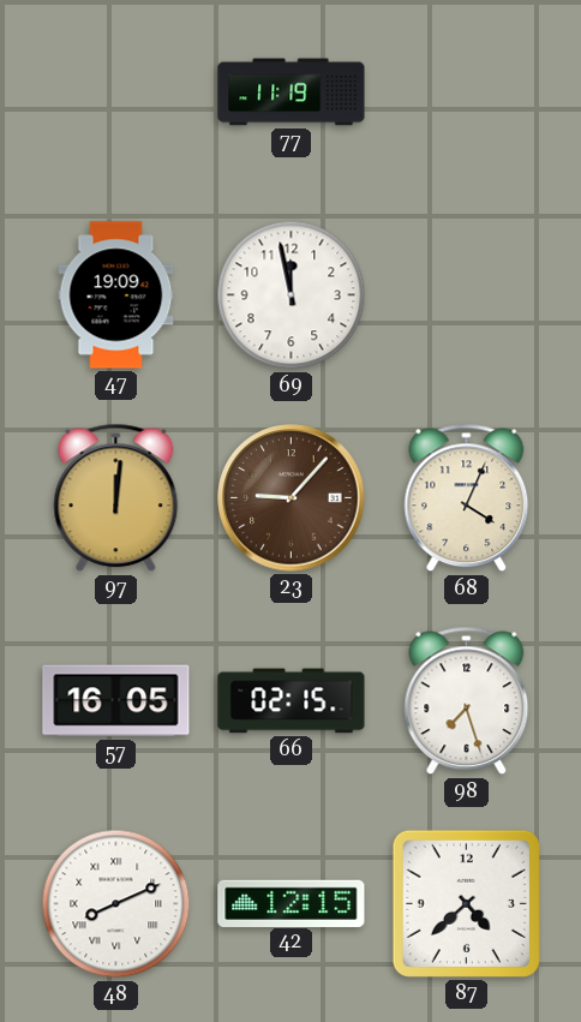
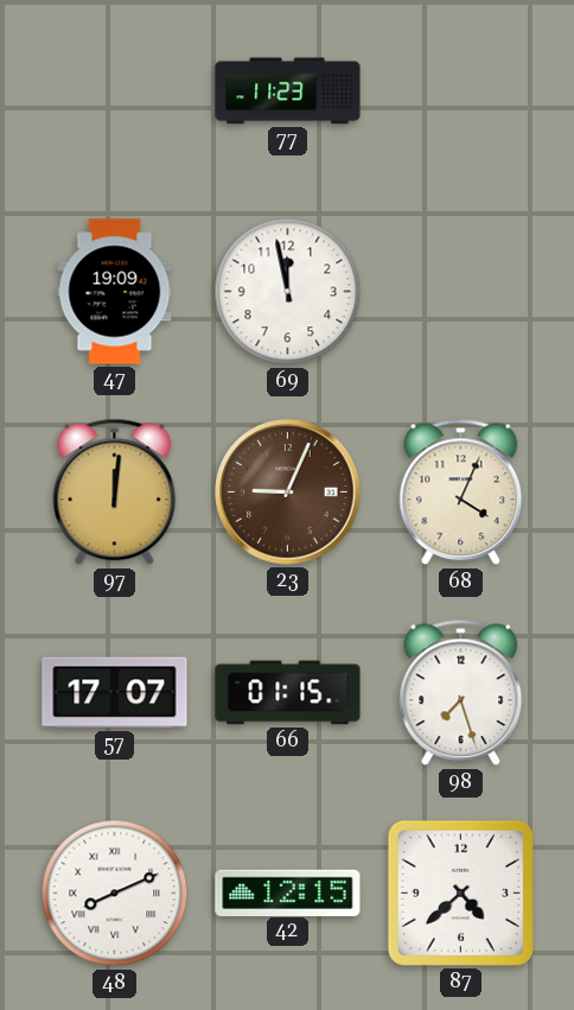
77: 11:19 -> 11:23
23: 9:07 -> 9:04
57: 16:05 -> 17:07
66: 02:15 -> 01:15
